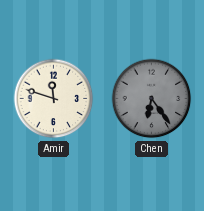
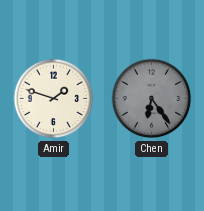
Amir: 11:48 -> 1:48
